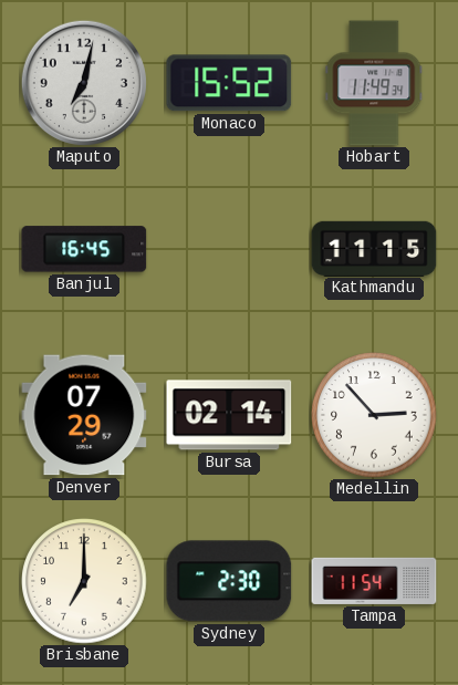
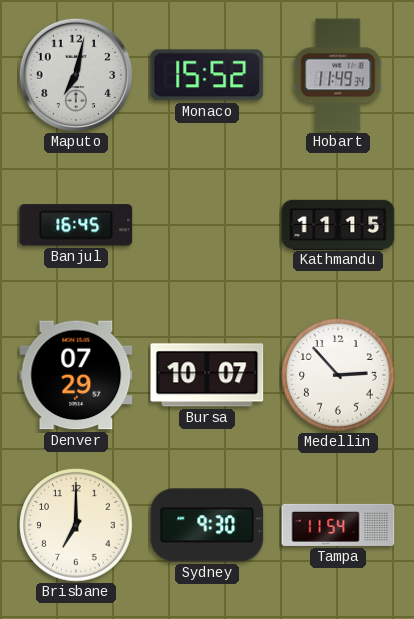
Bursa: 02:14 -> 10:07
Sydney: 2:30 -> 9:30
